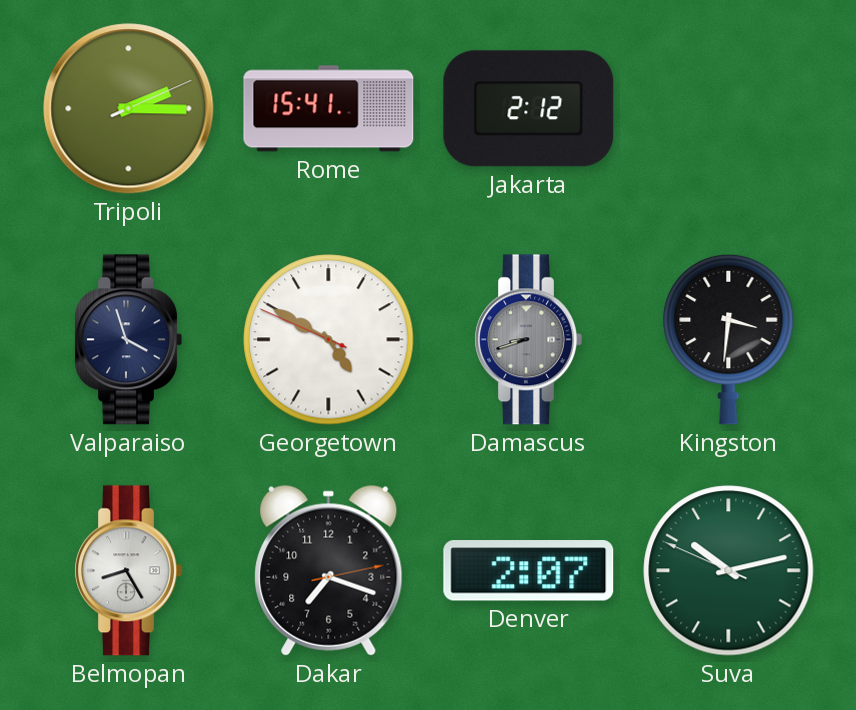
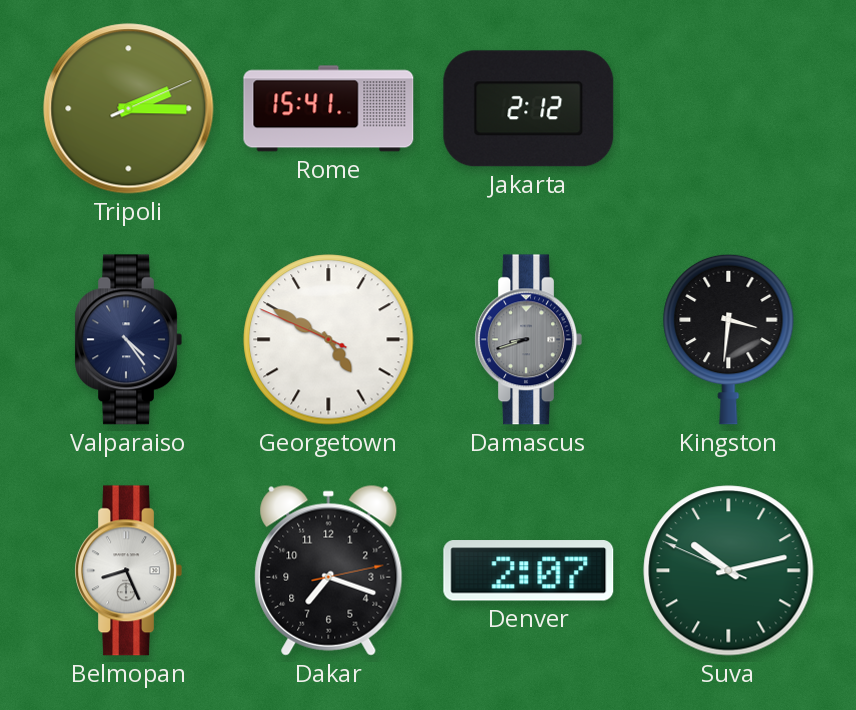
Valparaiso: 3:57 -> 4:24
Belmopan: 8:25 -> 8:26
